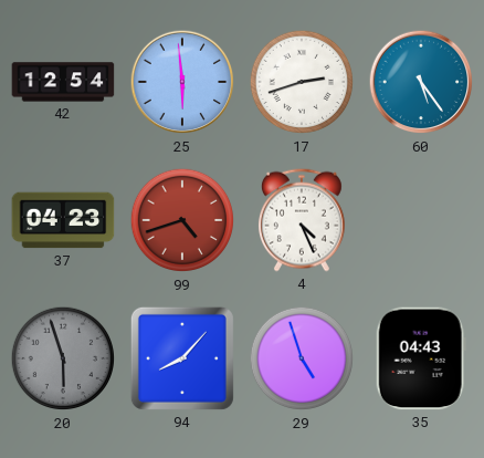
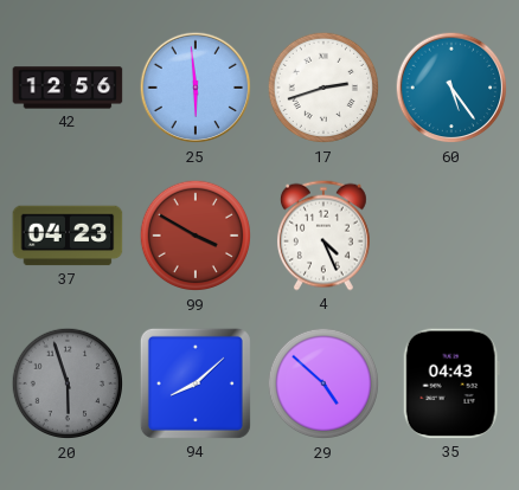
42: 12:54 -> 12:56
99: 4:42 -> 3:50
94: 8:07 -> 8:08
29: 4:57 -> 4:52
